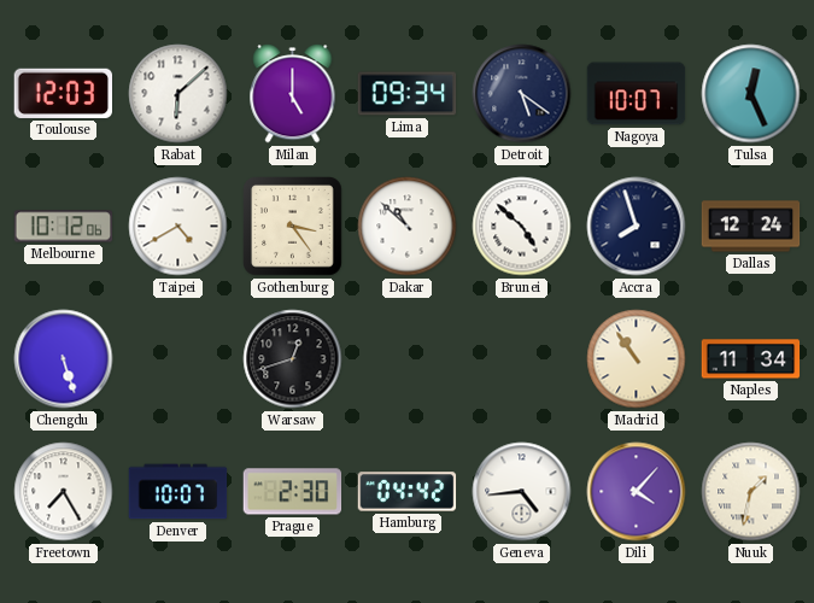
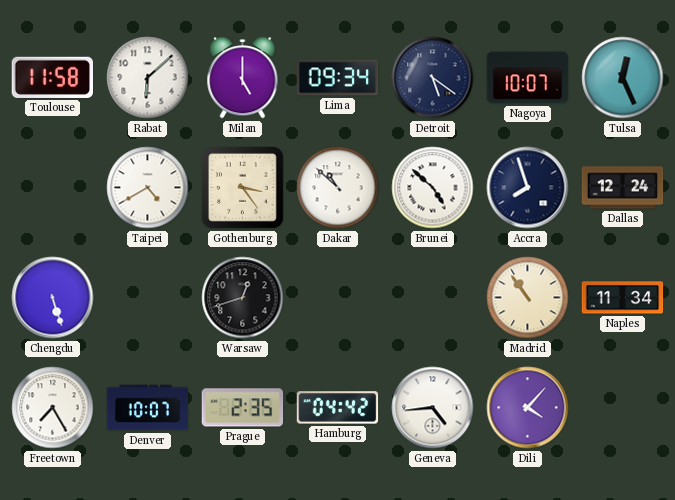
Toulouse: 12:03 -> 11:58
Melbourne: 10:12 -> none
Prague: 2:30 -> 2:35
Nuuk: 1:32 -> none
